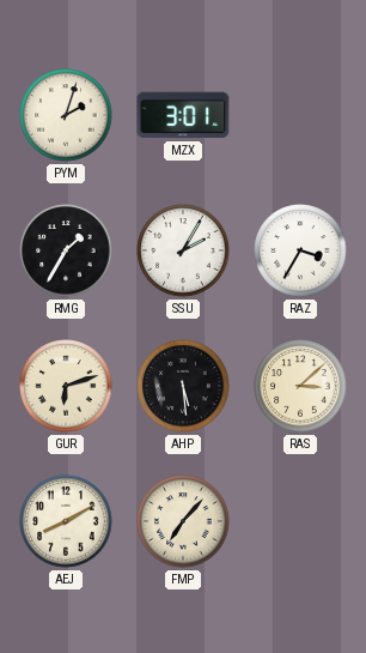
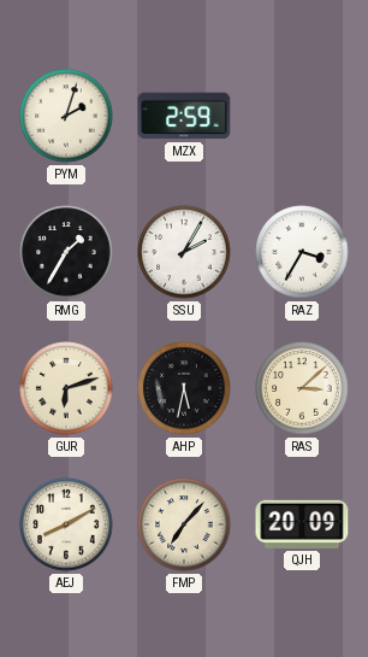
MZX: 3:01 -> 2:59
AHP: 5:29 -> 5:32
QJH: none -> 20:09
